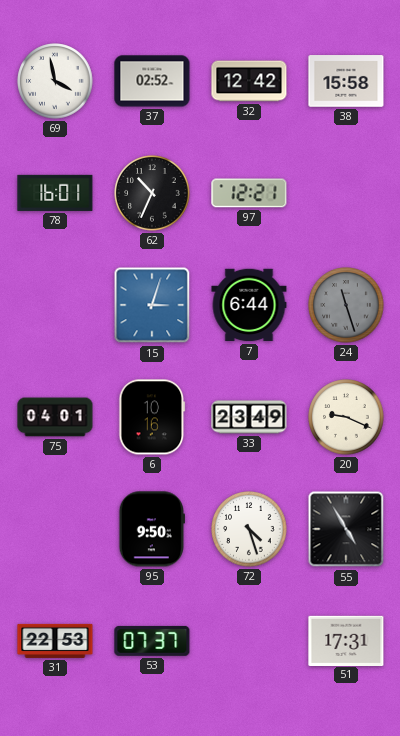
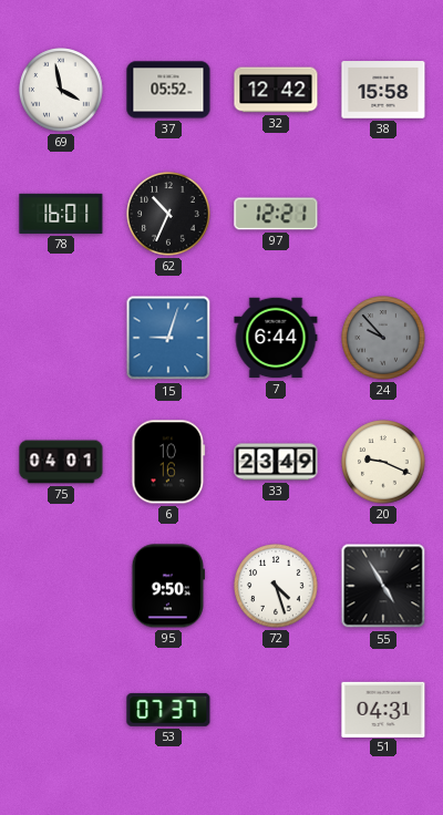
37: 02:52 -> 05:52
15: 3:03 -> 9:03
24: 11:27 -> 9:53
31: 22:53 -> none
51: 17:31 -> 04:31
